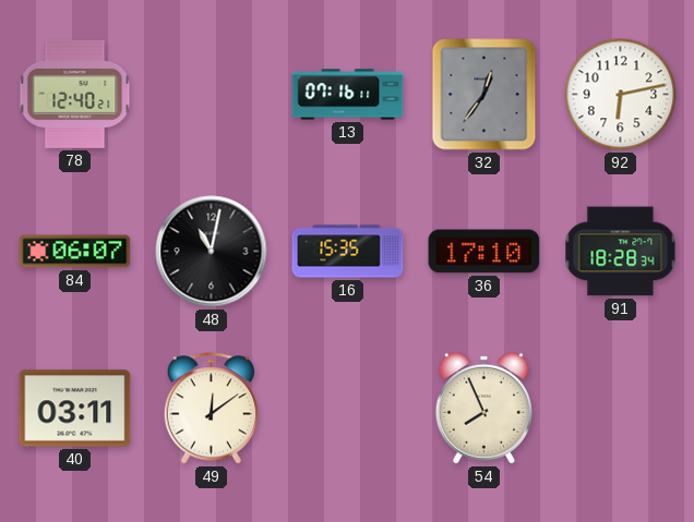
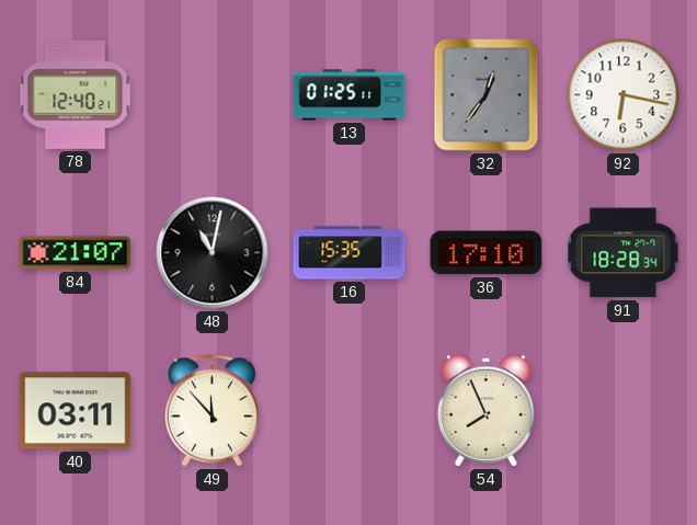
13: 07:16 -> 01:25
92: 6:13 -> 6:17
84: 06:07 -> 21:07
49: 12:09 -> 11:53
